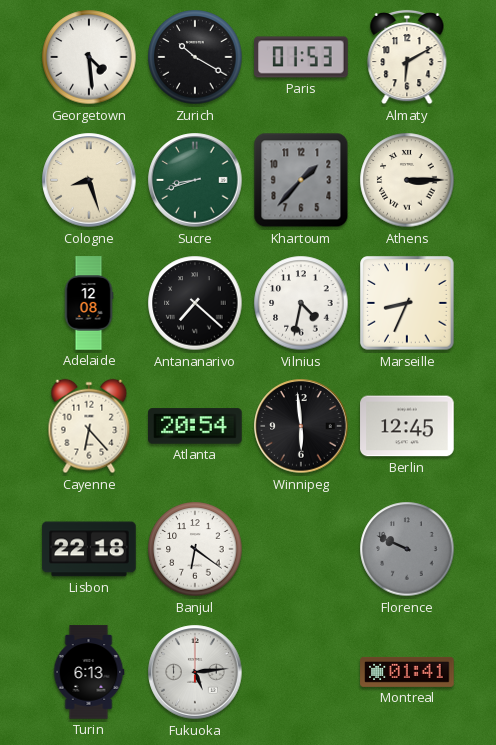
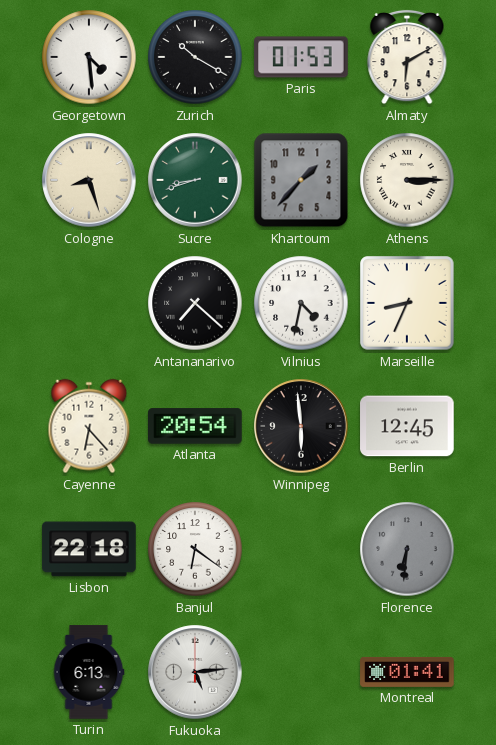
Adelaide: 12:08 -> none
Florence: 9:49 -> 6:31
